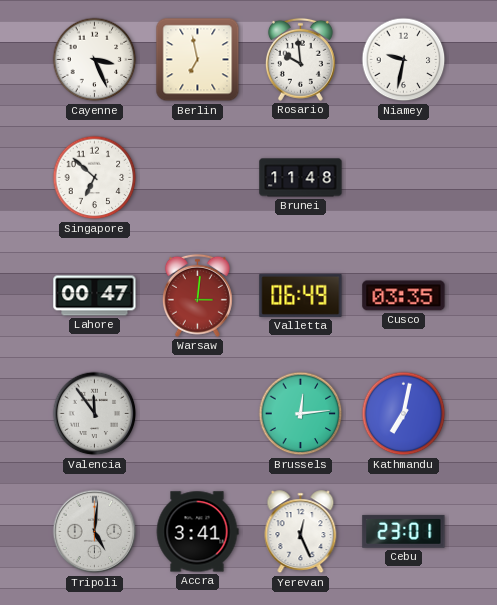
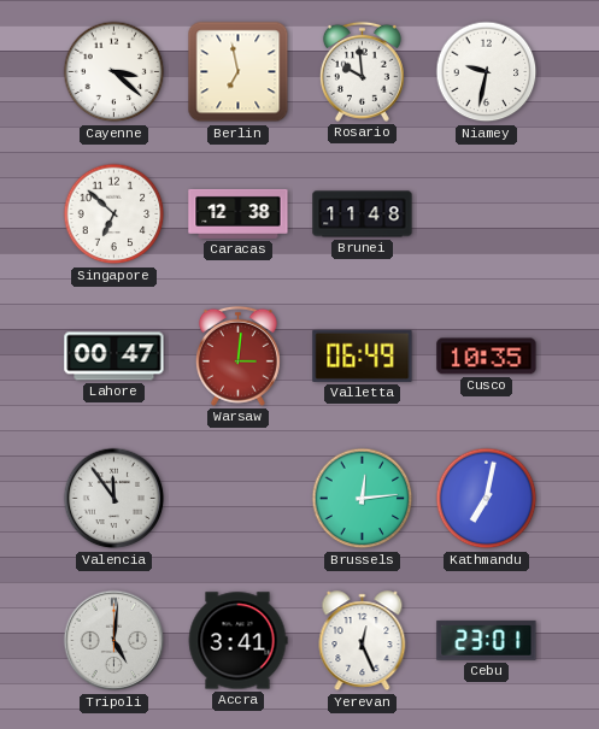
Cayenne: 3:26 -> 3:22
Caracas: none -> 12:38
Cusco: 03:35 -> 10:35
